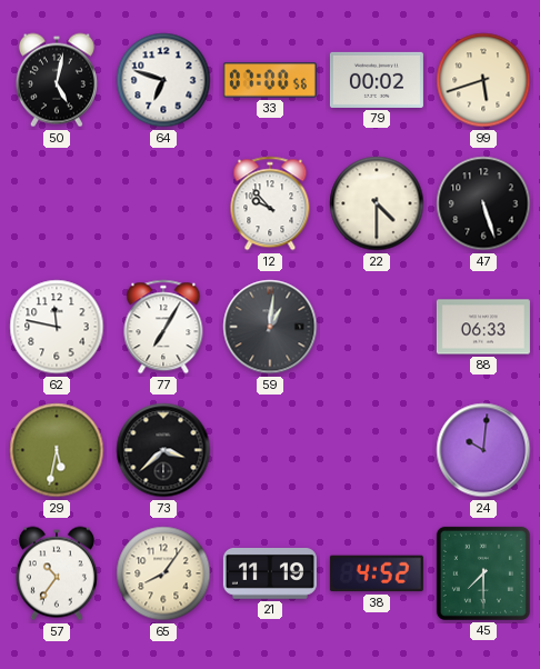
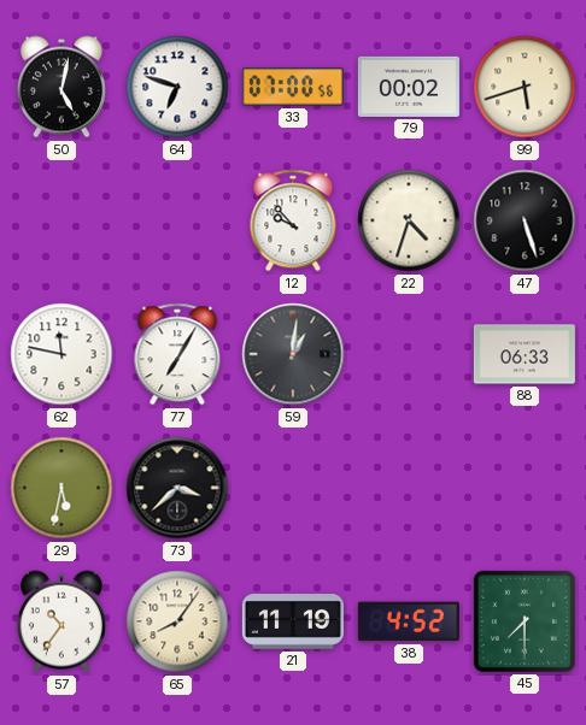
22: 4:30 -> 4:33
24: 10:01 -> none
